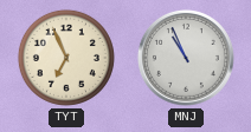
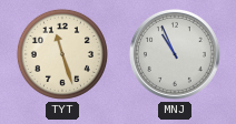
TYT: 6:56 -> 11:27
